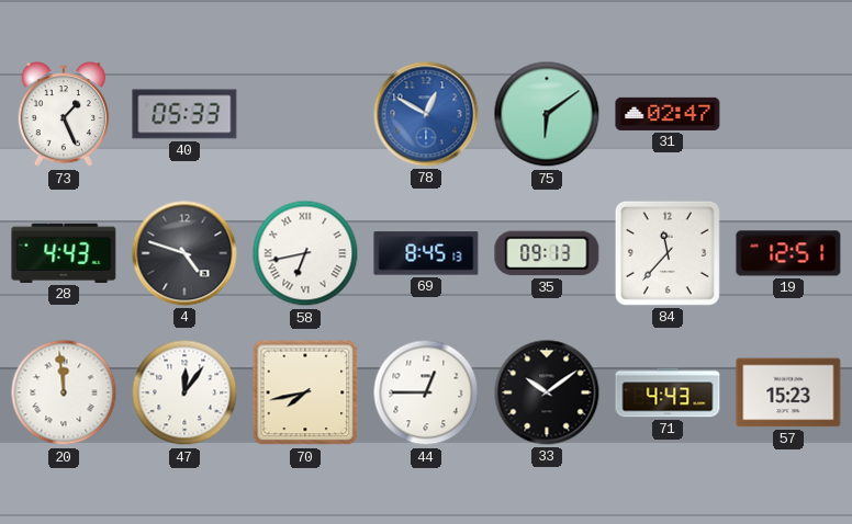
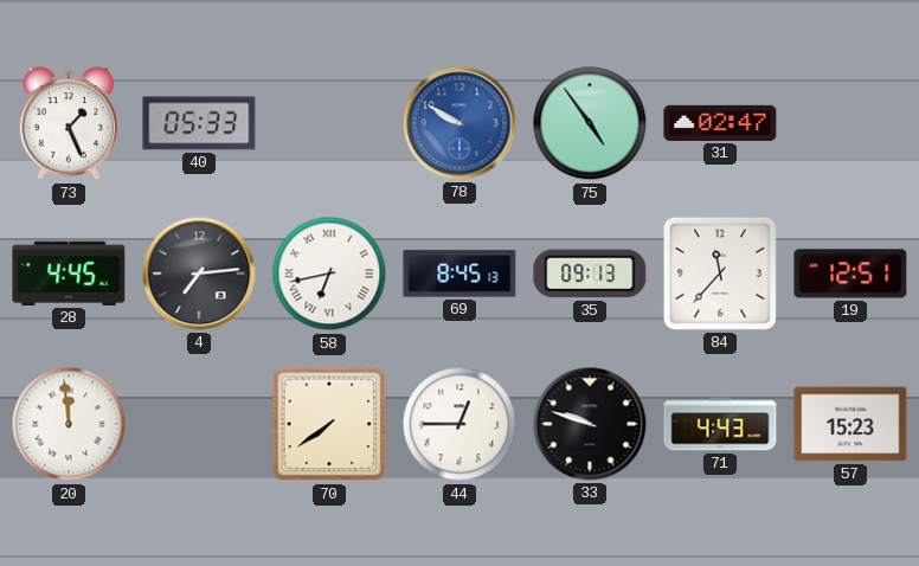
78: 12:50 -> 9:50
75: 6:09 -> 4:54
28: 4:43 -> 4:45
4: 4:48 -> 7:14
47: 12:06 -> none
70: 7:43 -> 7:39
33: 10:09 -> 9:48
